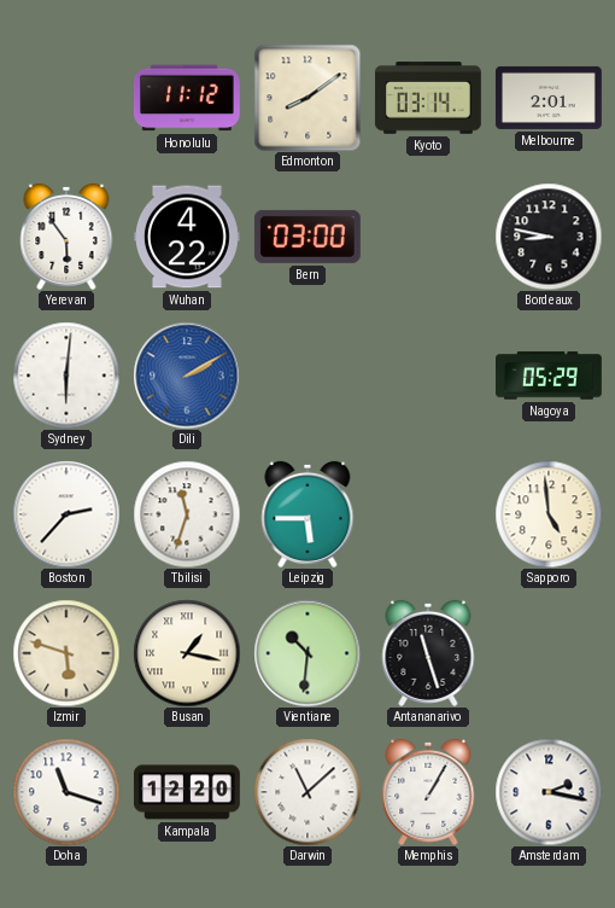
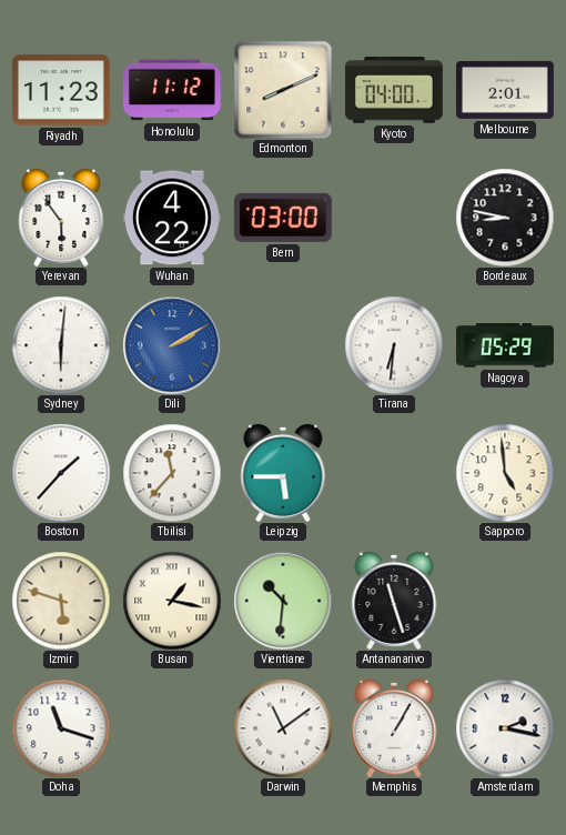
Riyadh: none -> 11:23
Edmonton: 8:09 -> 8:11
Kyoto: 03:14 -> 04:00
Tirana: none -> 6:31
Boston: 2:37 -> 1:37
Tbilisi: 11:33 -> 11:37
Kampala: 12:20 -> none
Darwin: 11:08 -> 11:09
